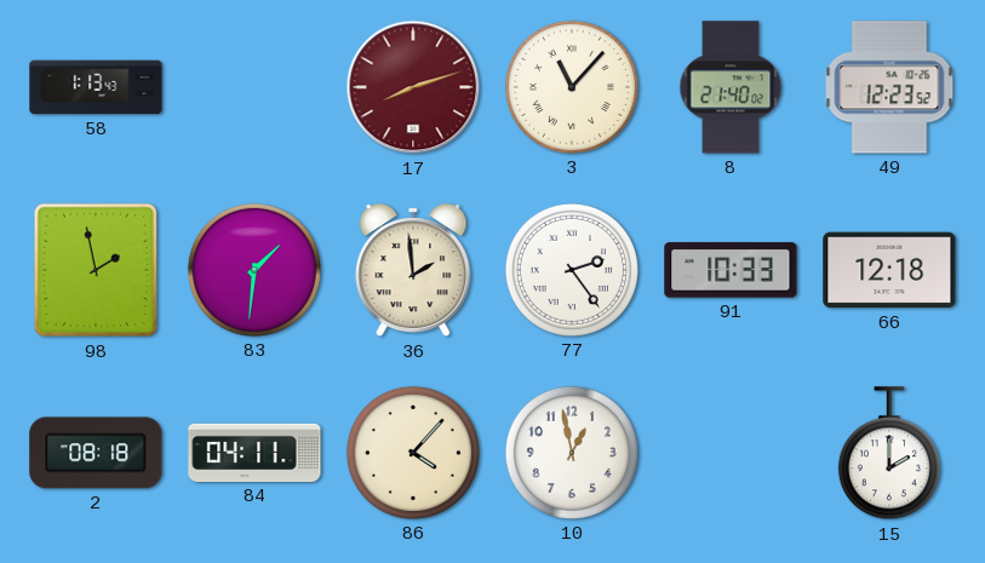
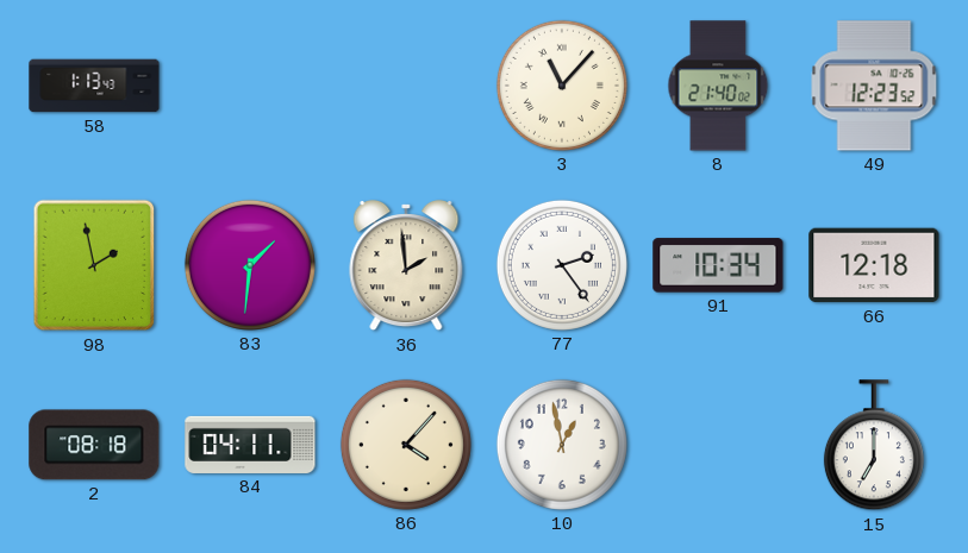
17: 8:12 -> none
91: 10:33 -> 10:34
15: 2:00 -> 7:00
